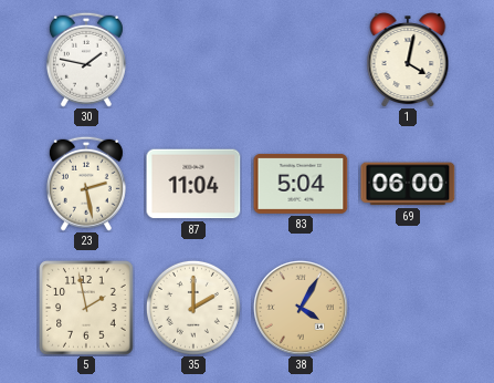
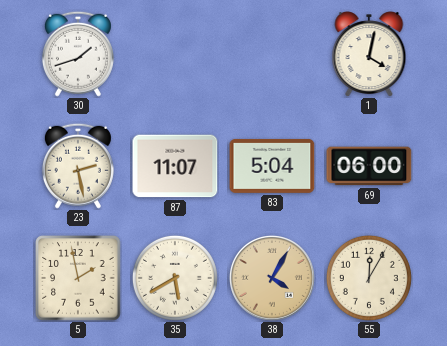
30: 1:47 -> 1:42
87: 11:04 -> 11:07
35: 2:00 -> 5:40
55: none -> 12:05
